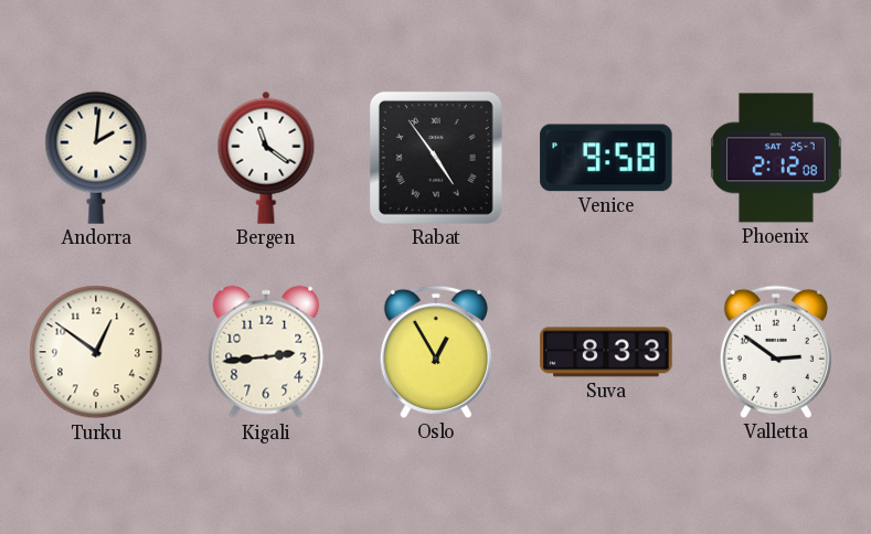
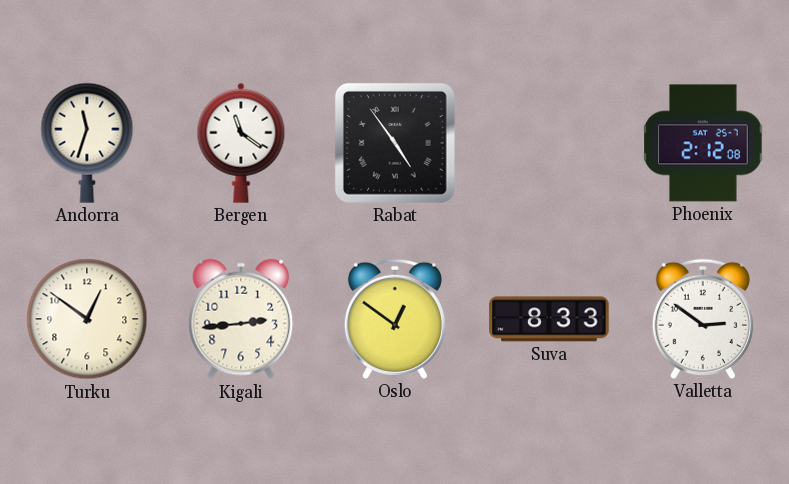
Andorra: 2:01 -> 11:33
Venice: 9:58 -> none
Oslo: 12:55 -> 12:51
